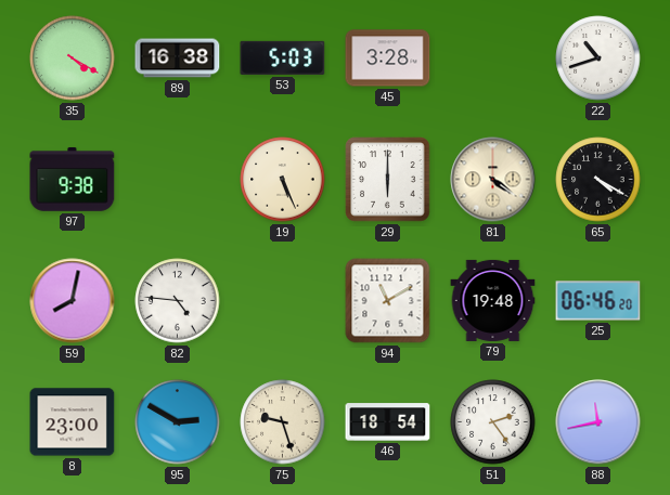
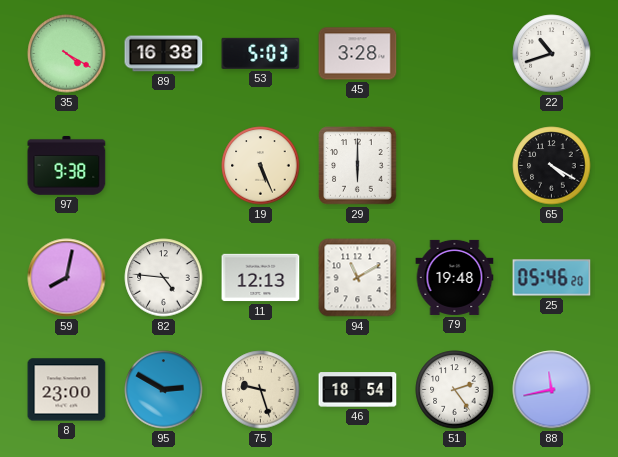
81: 4:21 -> none
11: none -> 12:13
25: 06:46 -> 05:46
